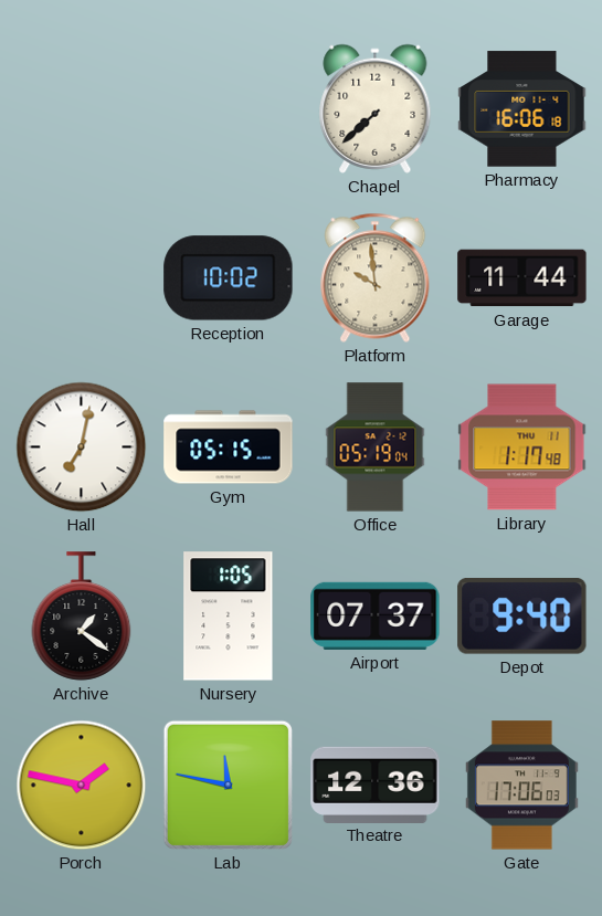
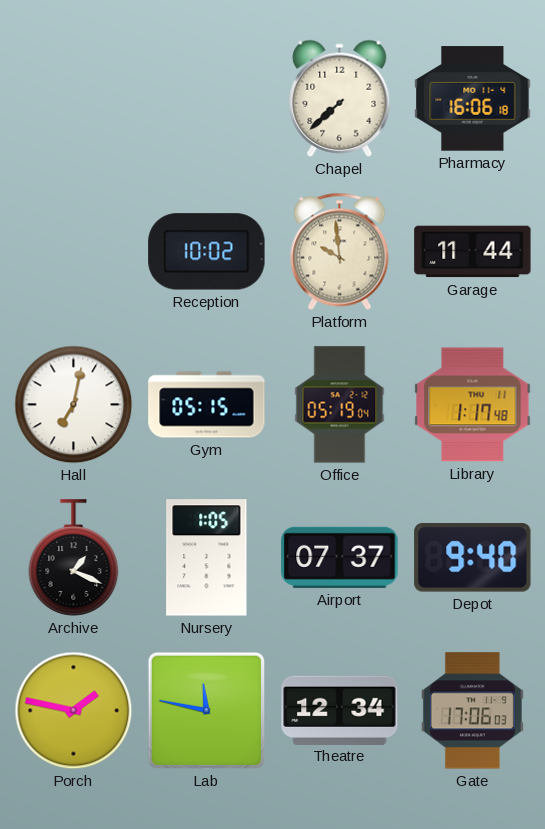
Archive: 1:21 -> 1:19
Theatre: 12:36 -> 12:34
